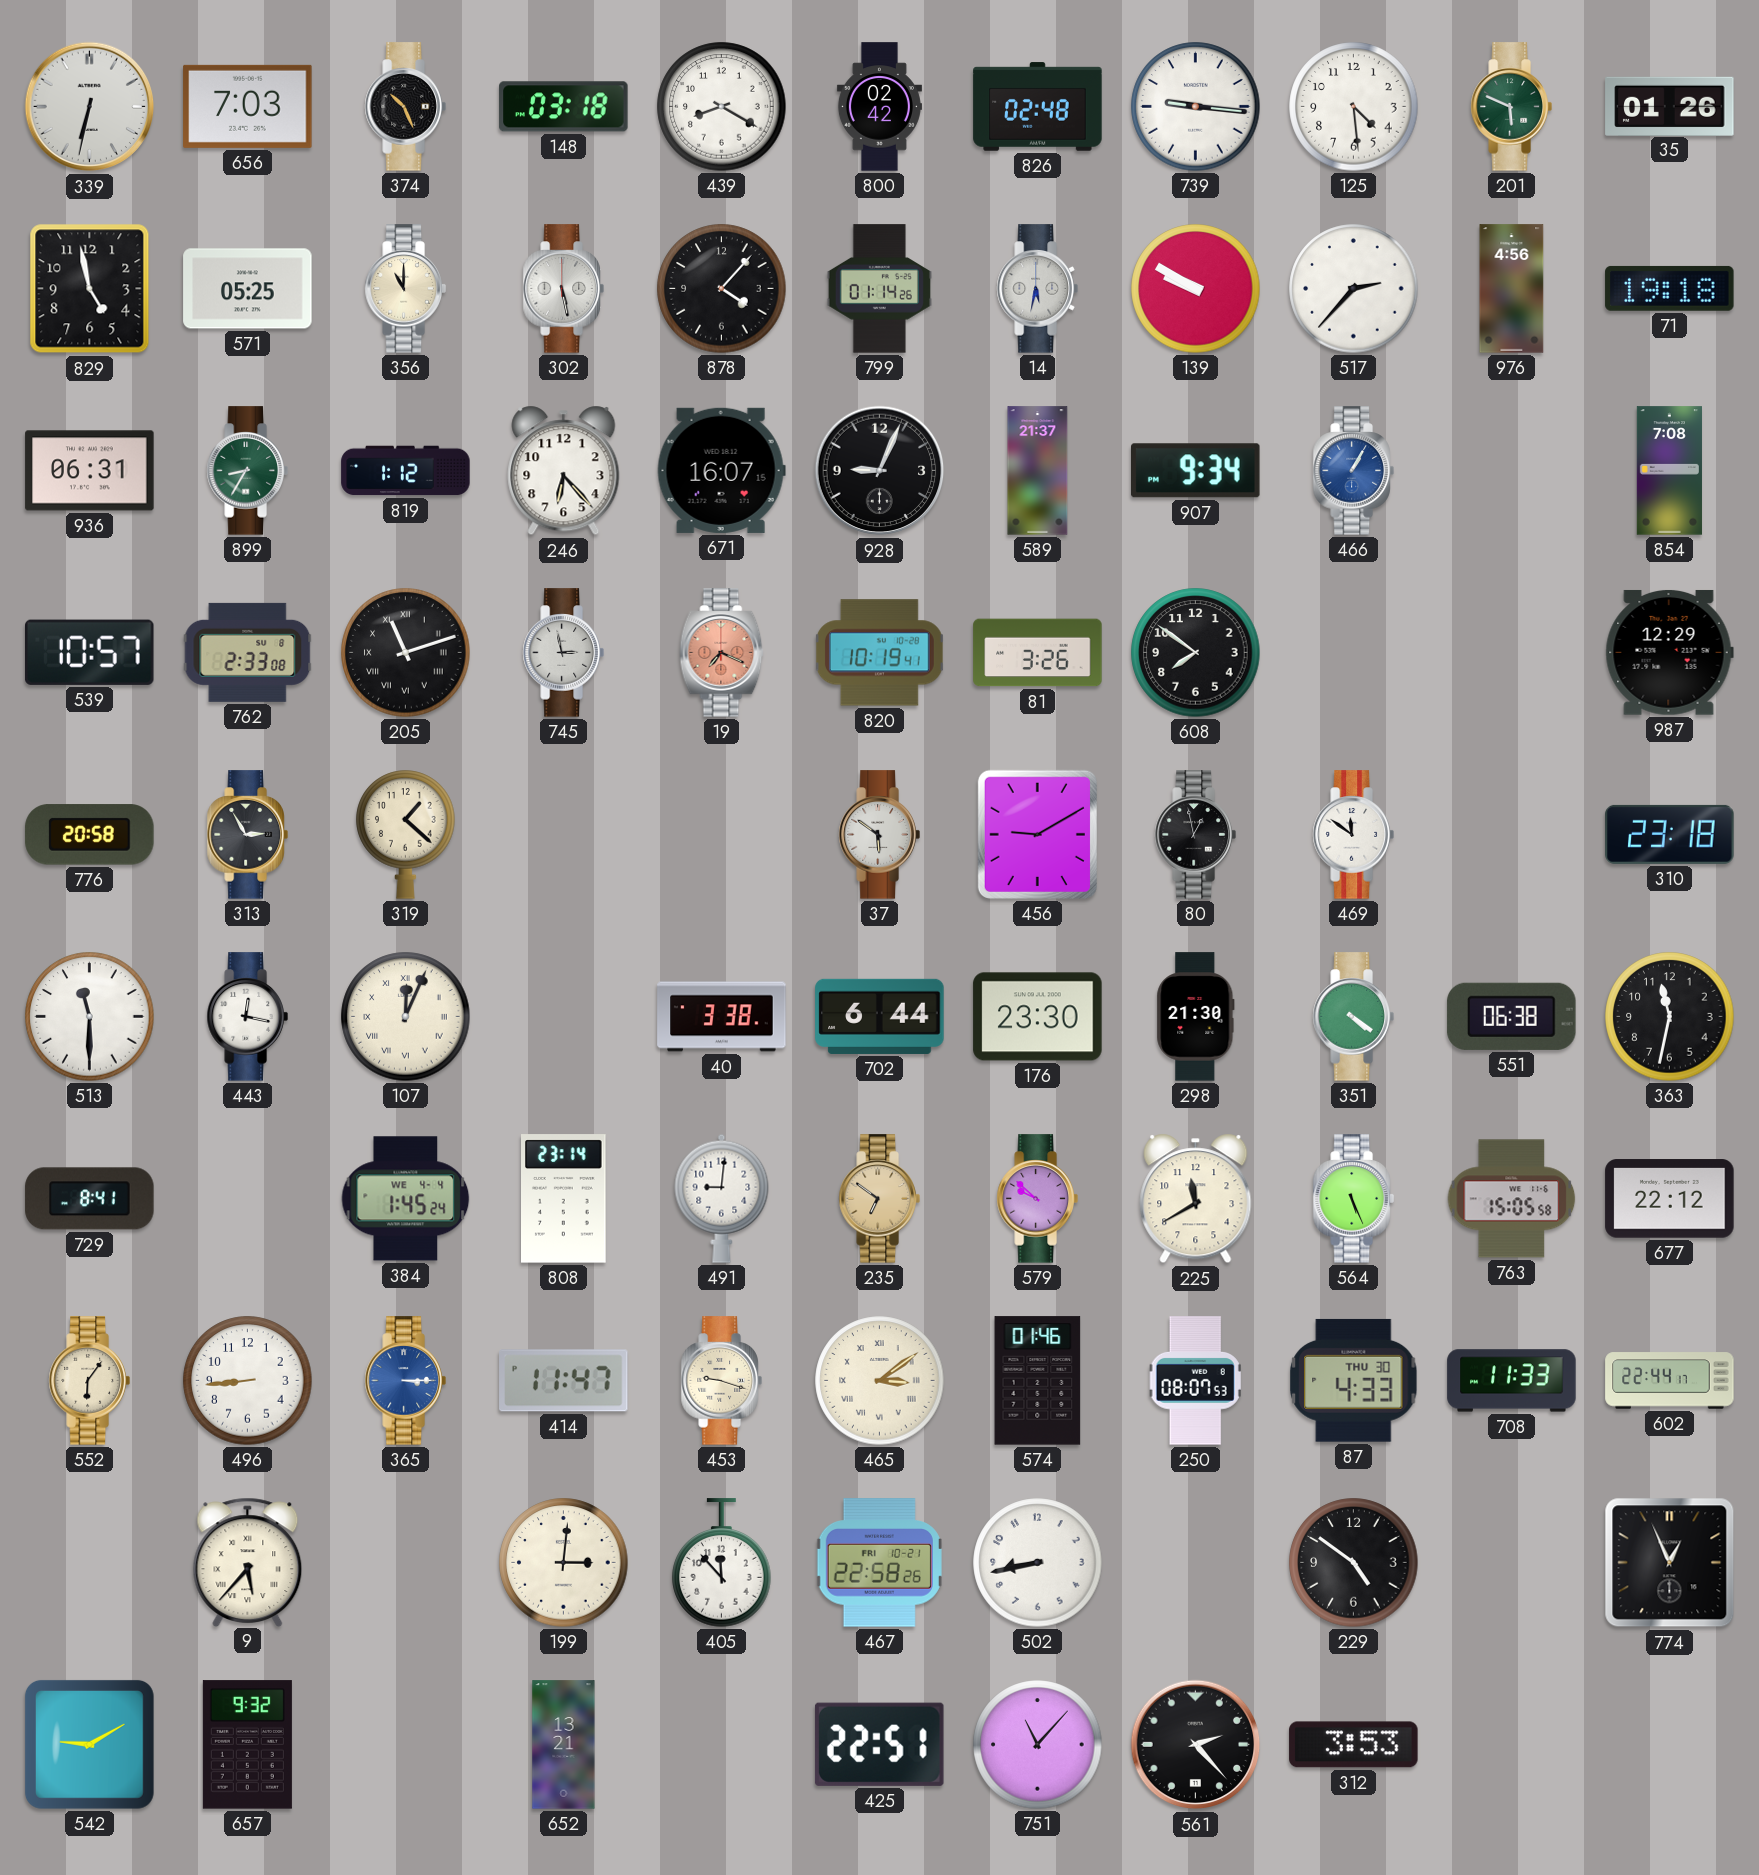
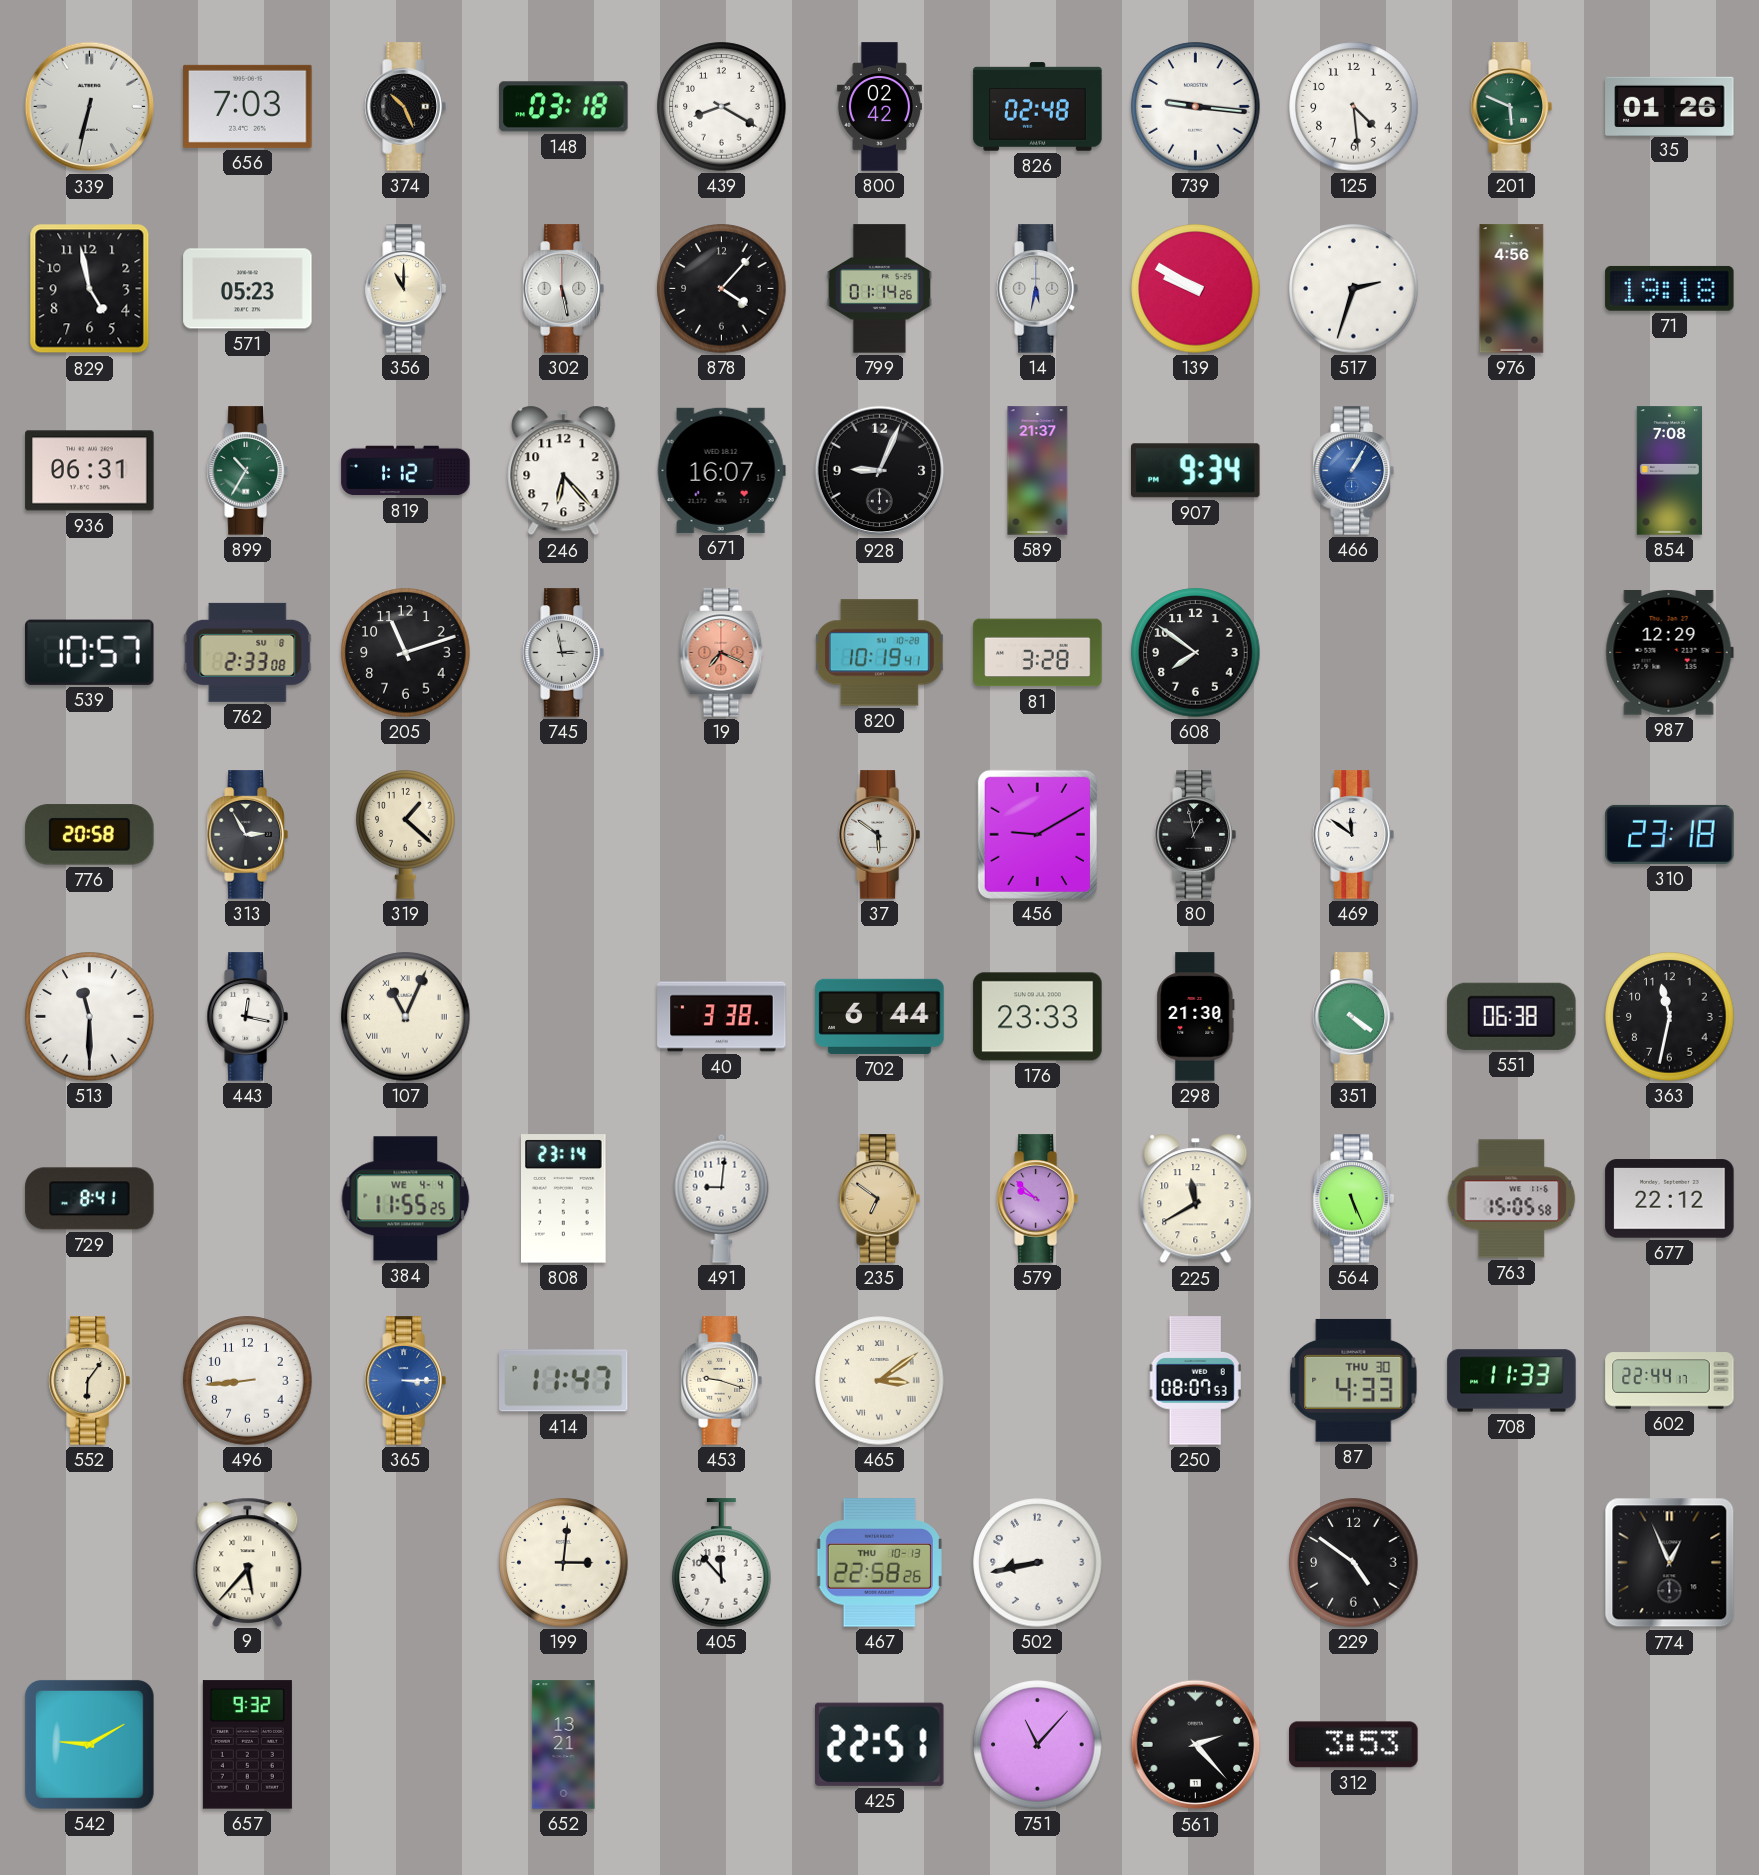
571: 05:25 -> 05:23
517: 2:37 -> 2:33
899: 8:35 -> 10:35
205 numerals: Roman -> Arabic
81: 3:26 -> 3:28
107: 12:04 -> 11:04
176: 23:30 -> 23:33
384: 1:45 -> 11:55
574: 01:46 -> none
467 date: FRI 10-21 -> THU 10-13
